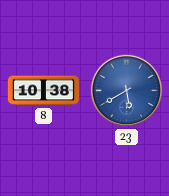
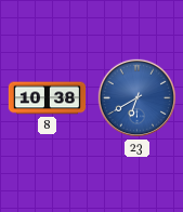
23: 5:40 -> 6:40
